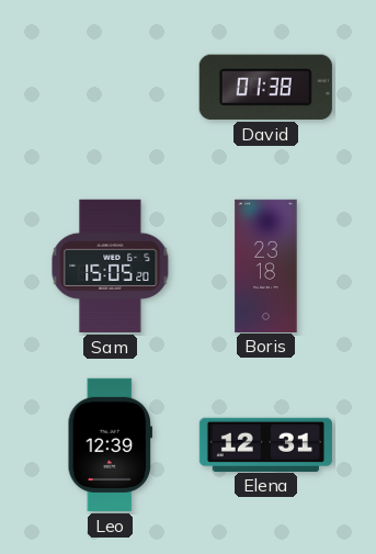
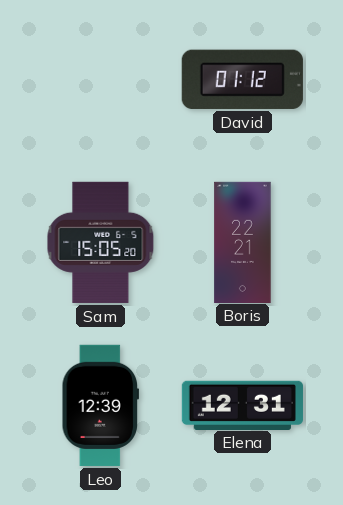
David: 01:38 -> 01:12
Boris: 23:18 -> 22:21
